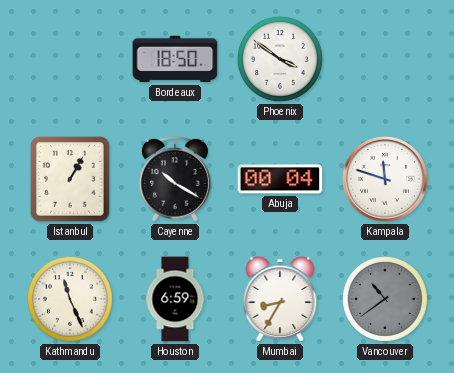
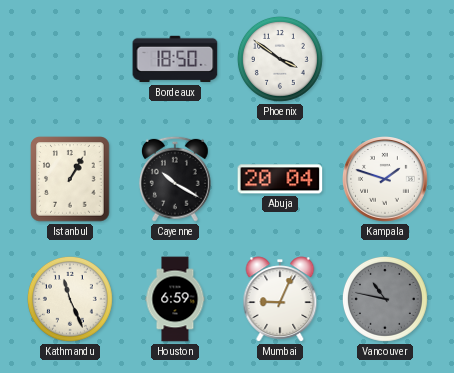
Abuja: 00:04 -> 20:04
Kampala: 11:48 -> 1:48
Mumbai: 8:35 -> 9:04
Vancouver: 10:39 -> 10:47
